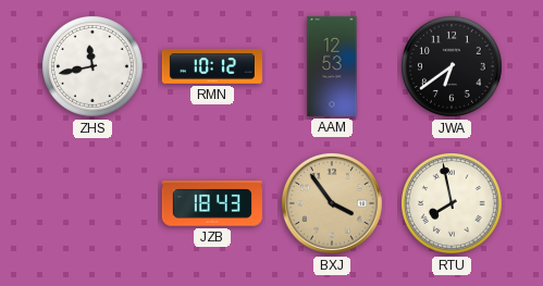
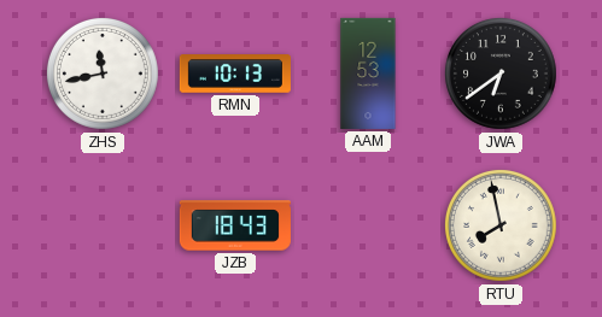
RMN: 10:12 -> 10:13
BXJ: 3:54 -> none
